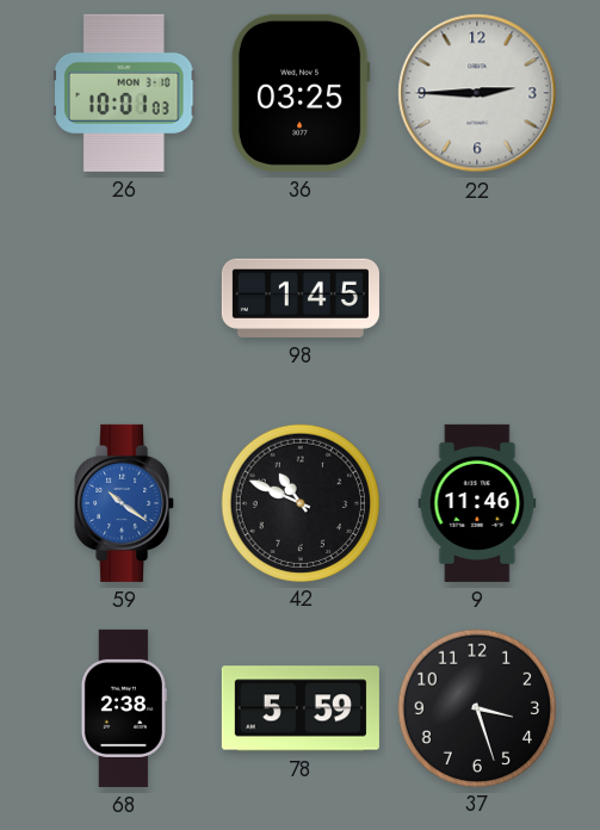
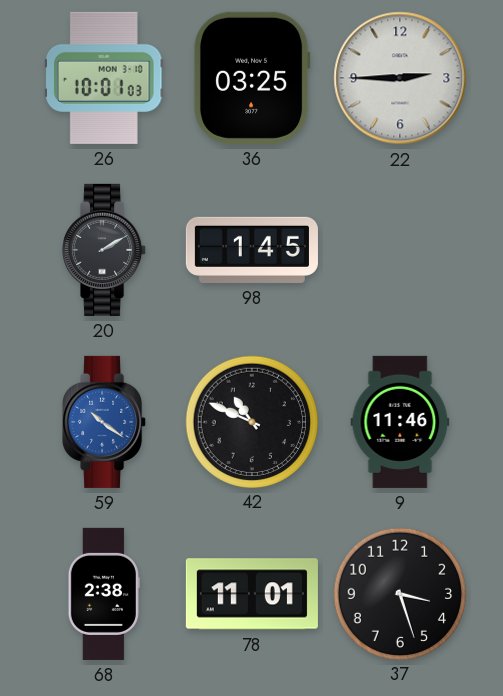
20: none -> 2:10
78: 5:59 -> 11:01
